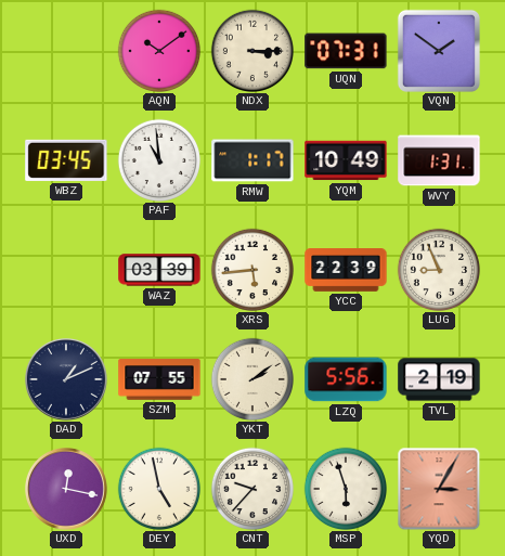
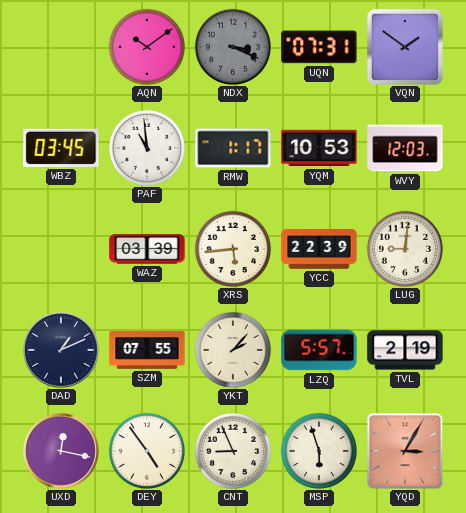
NDX: 3:15 -> 3:19
NDX dial: cream -> grey
YQM: 10:49 -> 10:53
WVY: 1:31 -> 12:03
LUG: 8:56 -> 9:01
YKT: 2:09 -> 2:07
LZQ: 5:56 -> 5:57
DEY: 4:58 -> 4:54
CNT: 9:37 -> 8:56
